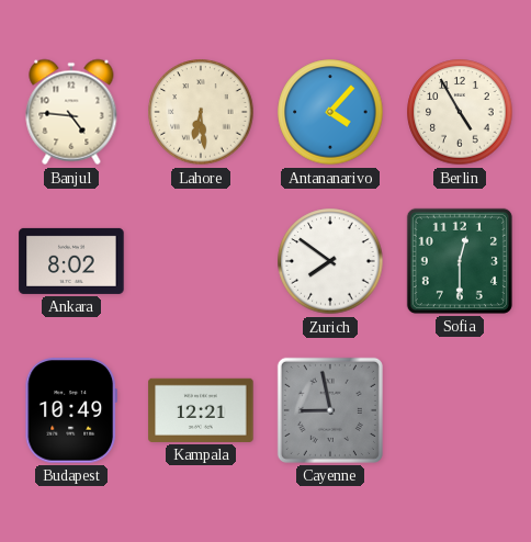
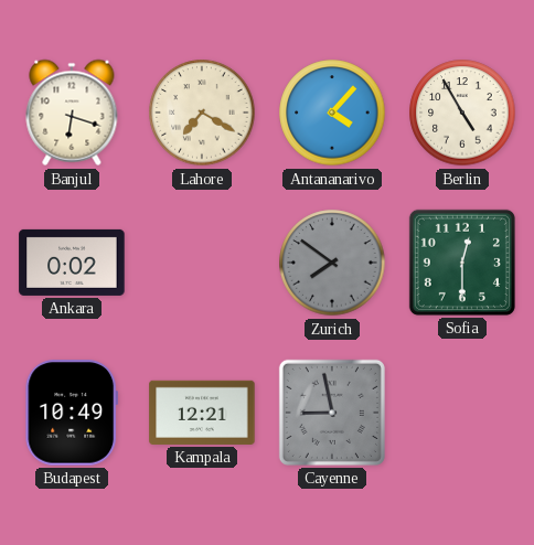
Banjul: 4:46 -> 6:18
Lahore: 6:29 -> 7:20
Ankara: 8:02 -> 0:02
Zurich dial: white -> grey
